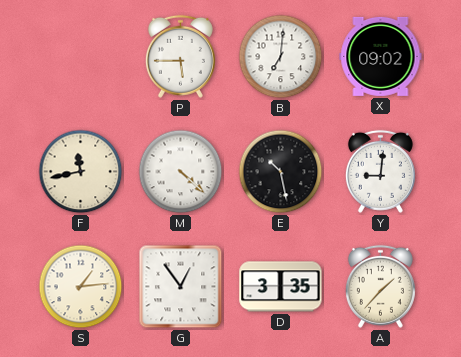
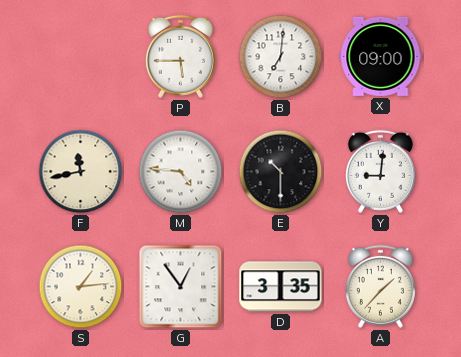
X: 09:02 -> 09:00
M: 4:22 -> 4:46
E: 10:28 -> 10:30
